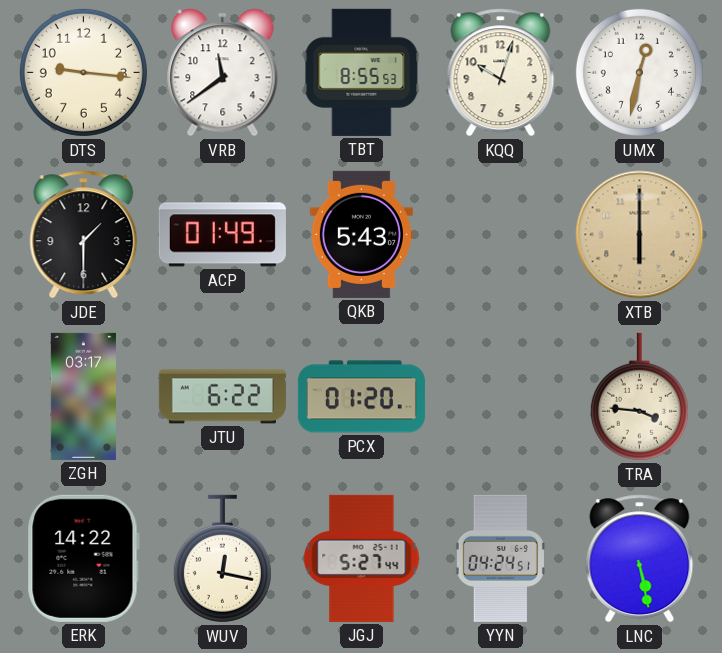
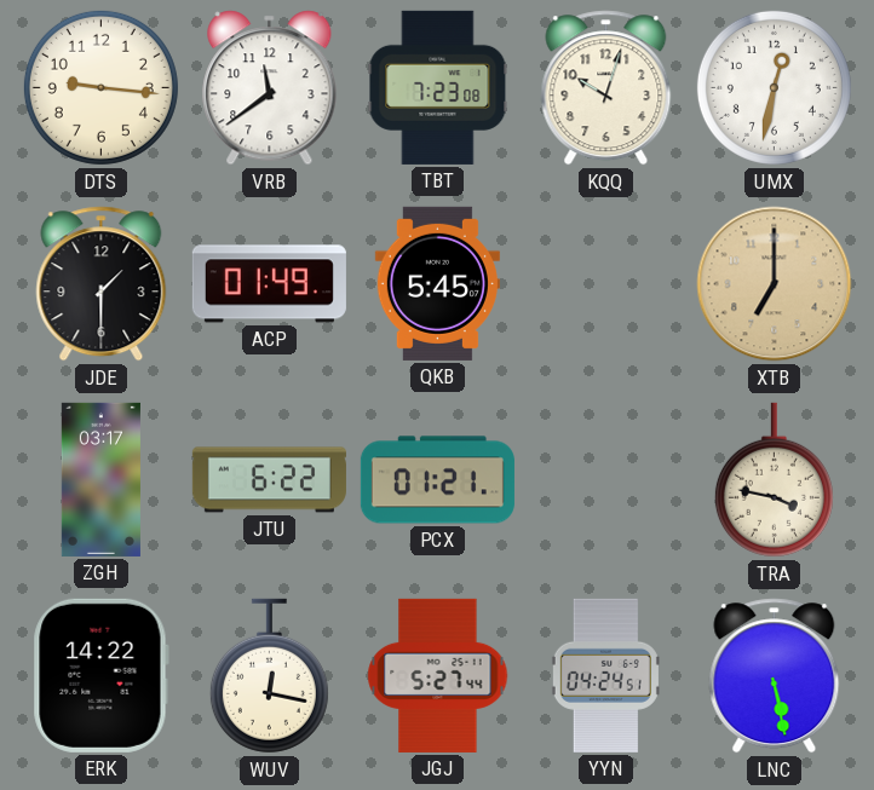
TBT: 8:55 -> 7:23
QKB: 5:43 -> 5:45
XTB: 6:00 -> 7:00
PCX: 01:20 -> 01:21
TRA: 3:46 -> 3:47
